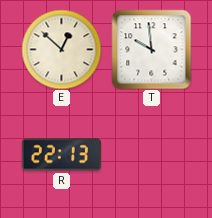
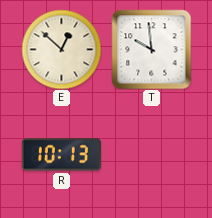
R: 22:13 -> 10:13
